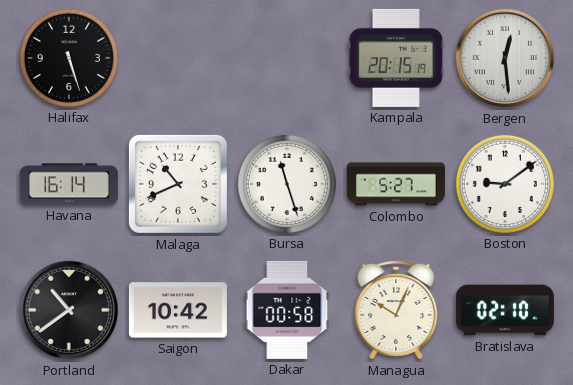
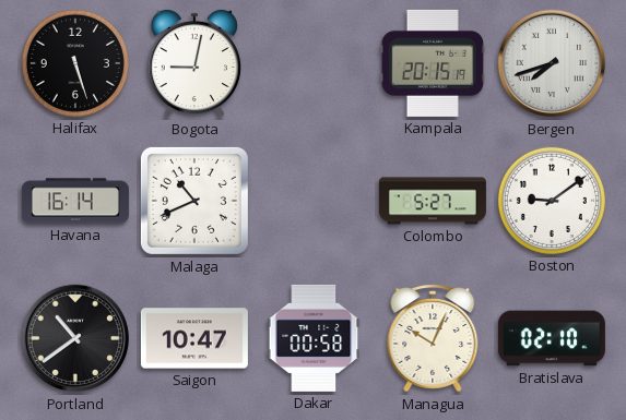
Bogota: none -> 9:02
Bergen: 12:29 -> 7:42
Bursa: 11:27 -> none
Saigon: 10:42 -> 10:47
